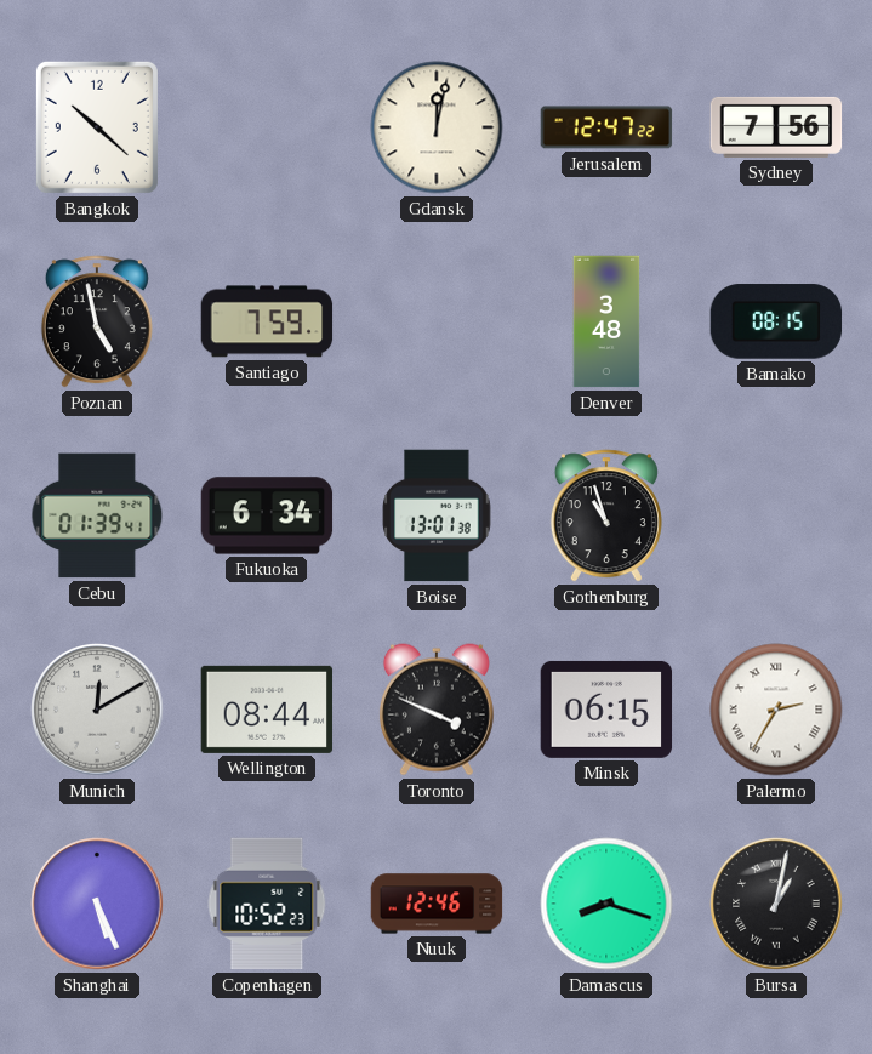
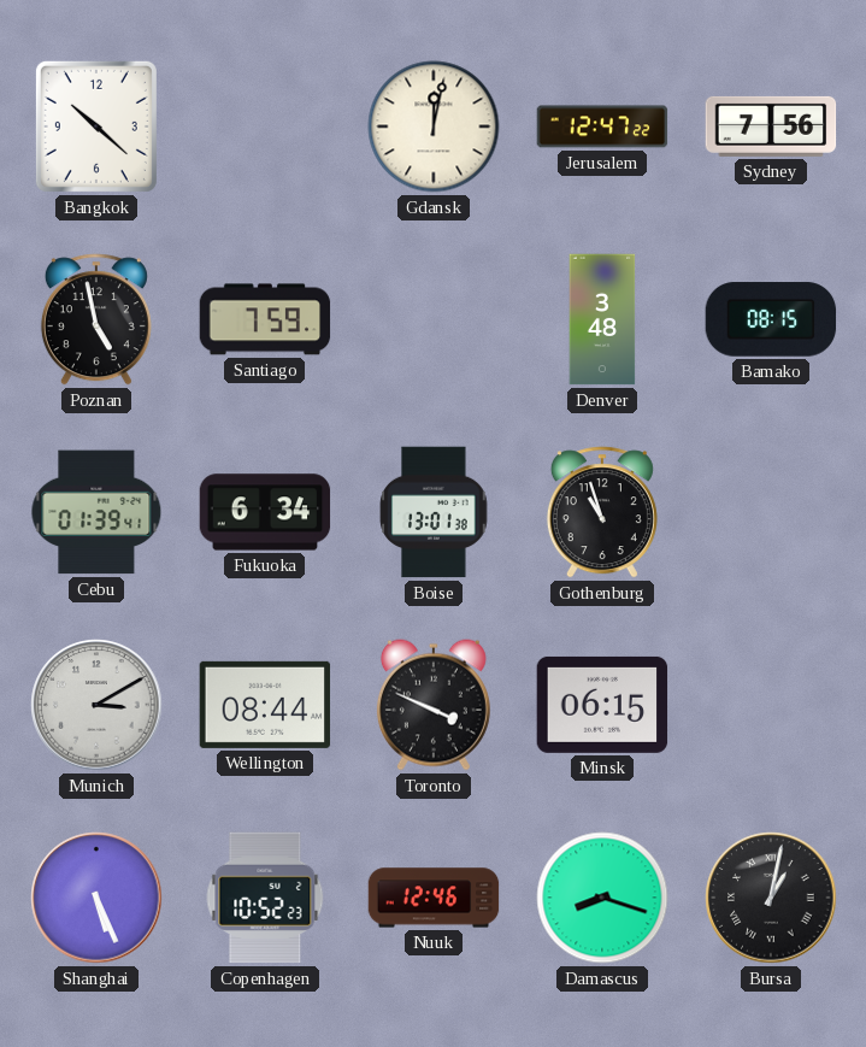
Munich: 12:10 -> 3:10
Palermo: 2:35 -> none
